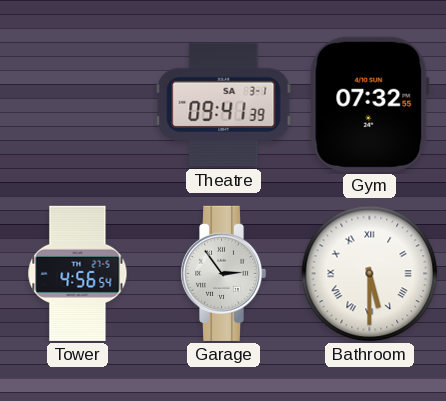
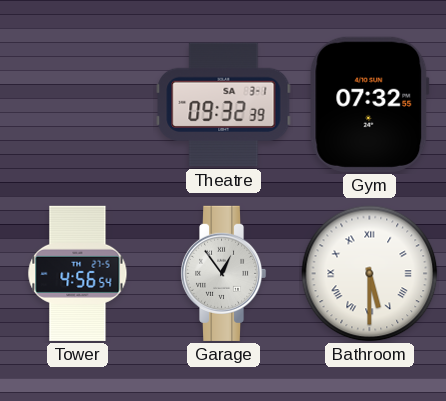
Theatre: 09:41 -> 09:32
Garage: 2:54 -> 12:54
